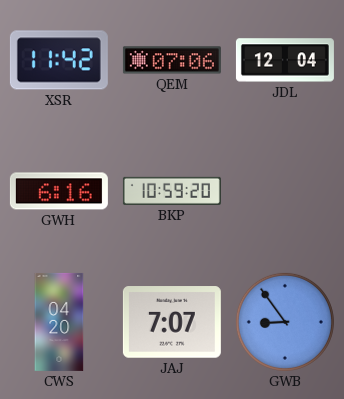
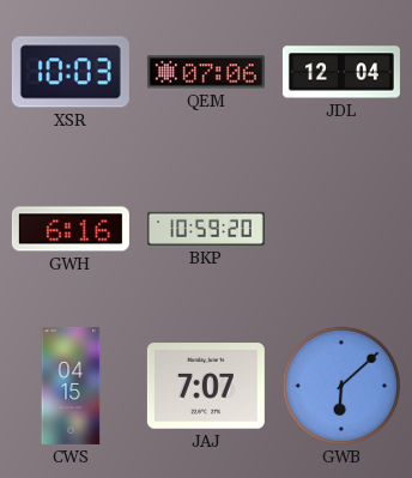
XSR: 11:42 -> 10:03
CWS: 04:20 -> 04:15
GWB: 8:54 -> 6:08
